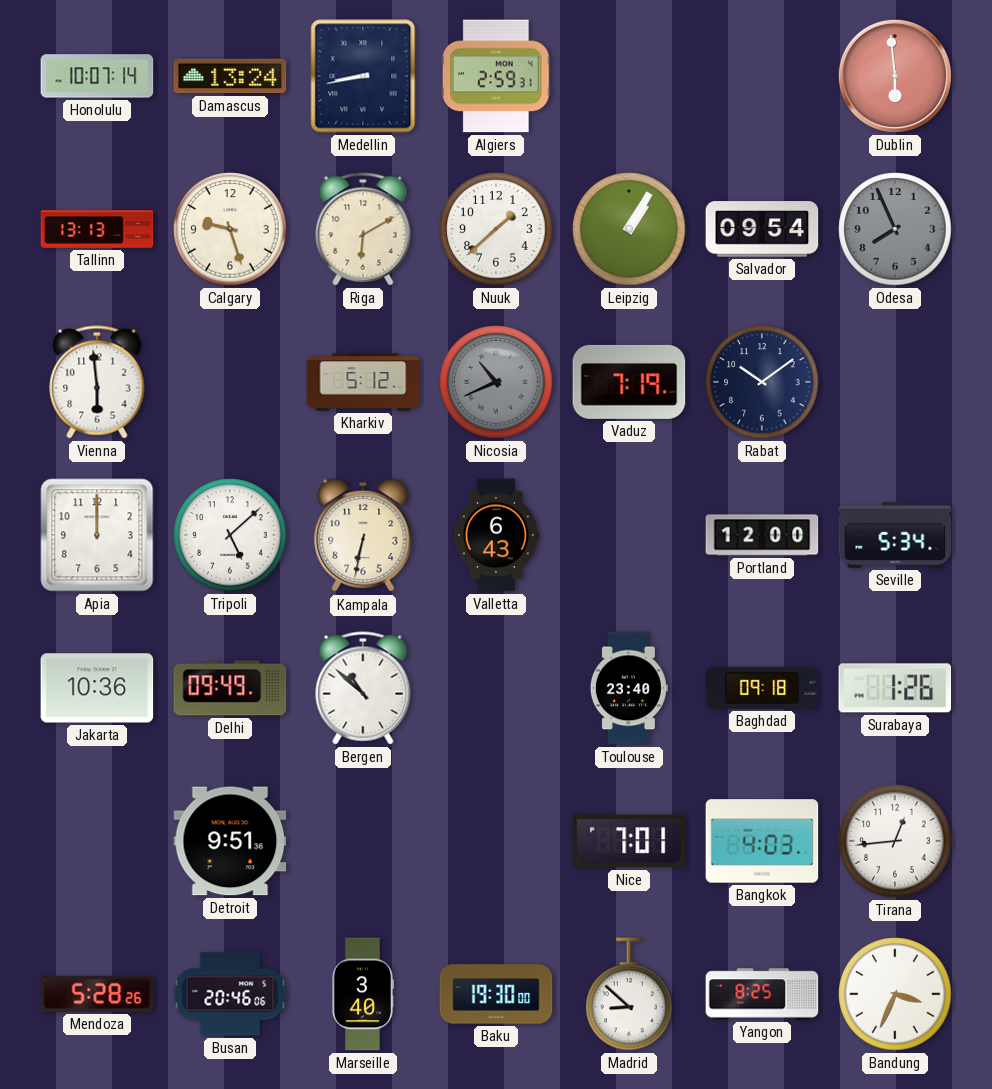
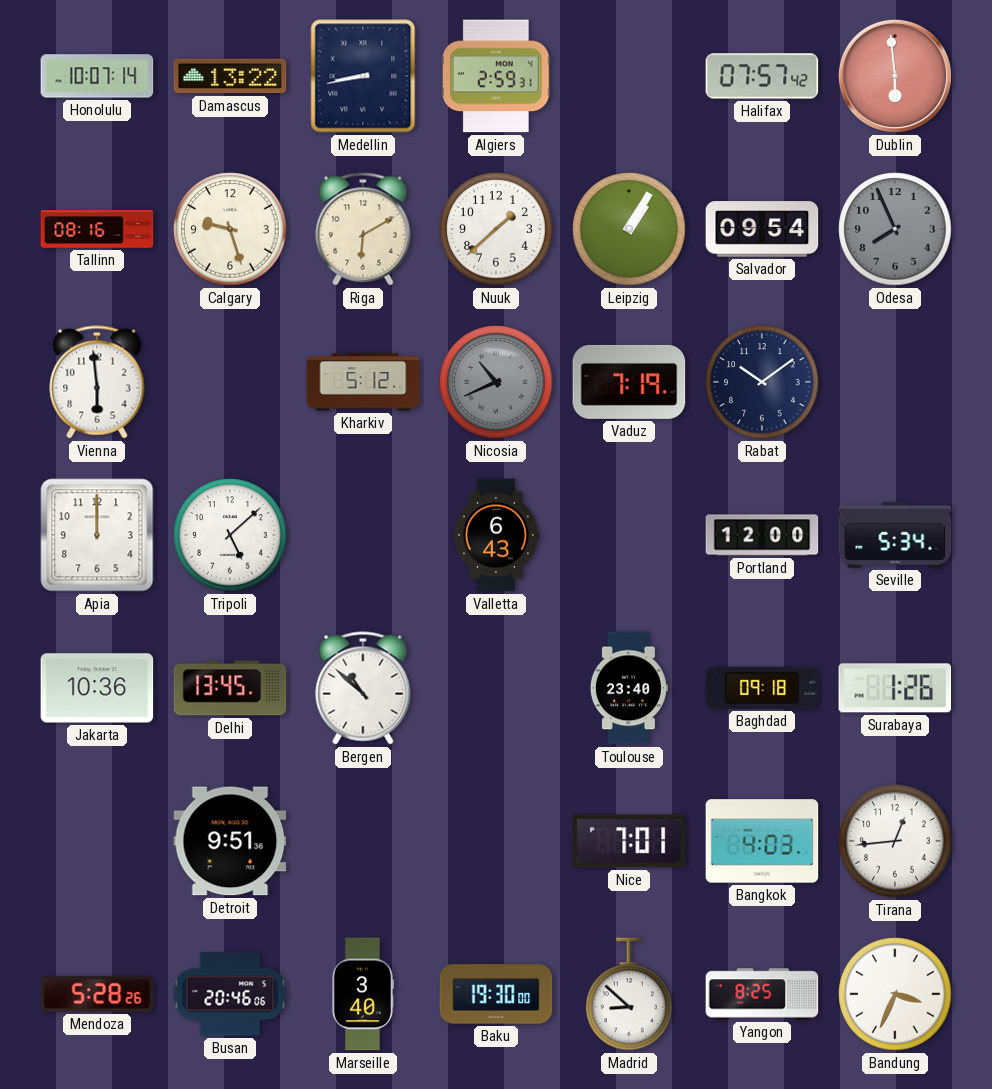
Damascus: 13:24 -> 13:22
Halifax: none -> 07:57
Tallinn: 13:13 -> 08:16
Kampala: 6:32 -> none
Delhi: 09:49 -> 13:45
